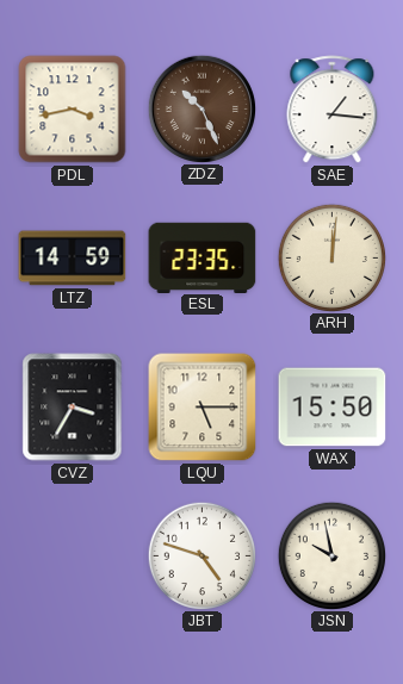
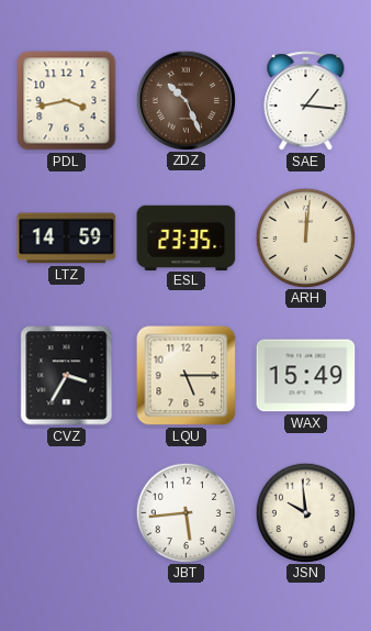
WAX: 15:50 -> 15:49
JBT: 4:48 -> 5:44
JSN: 9:58 -> 9:59
